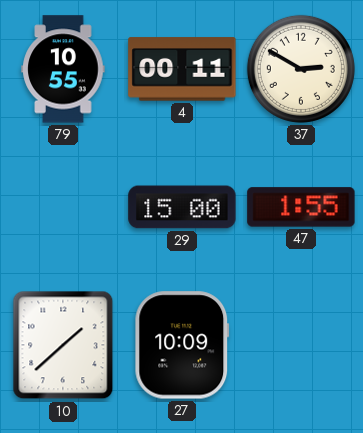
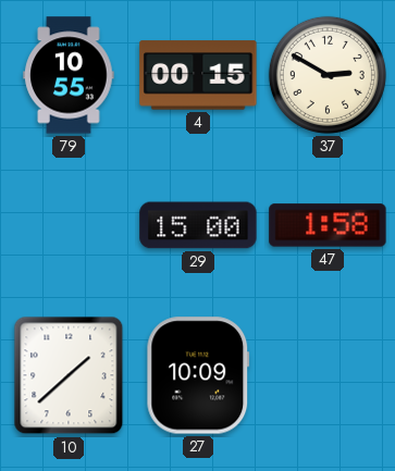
4: 00:11 -> 00:15
47: 1:55 -> 1:58
